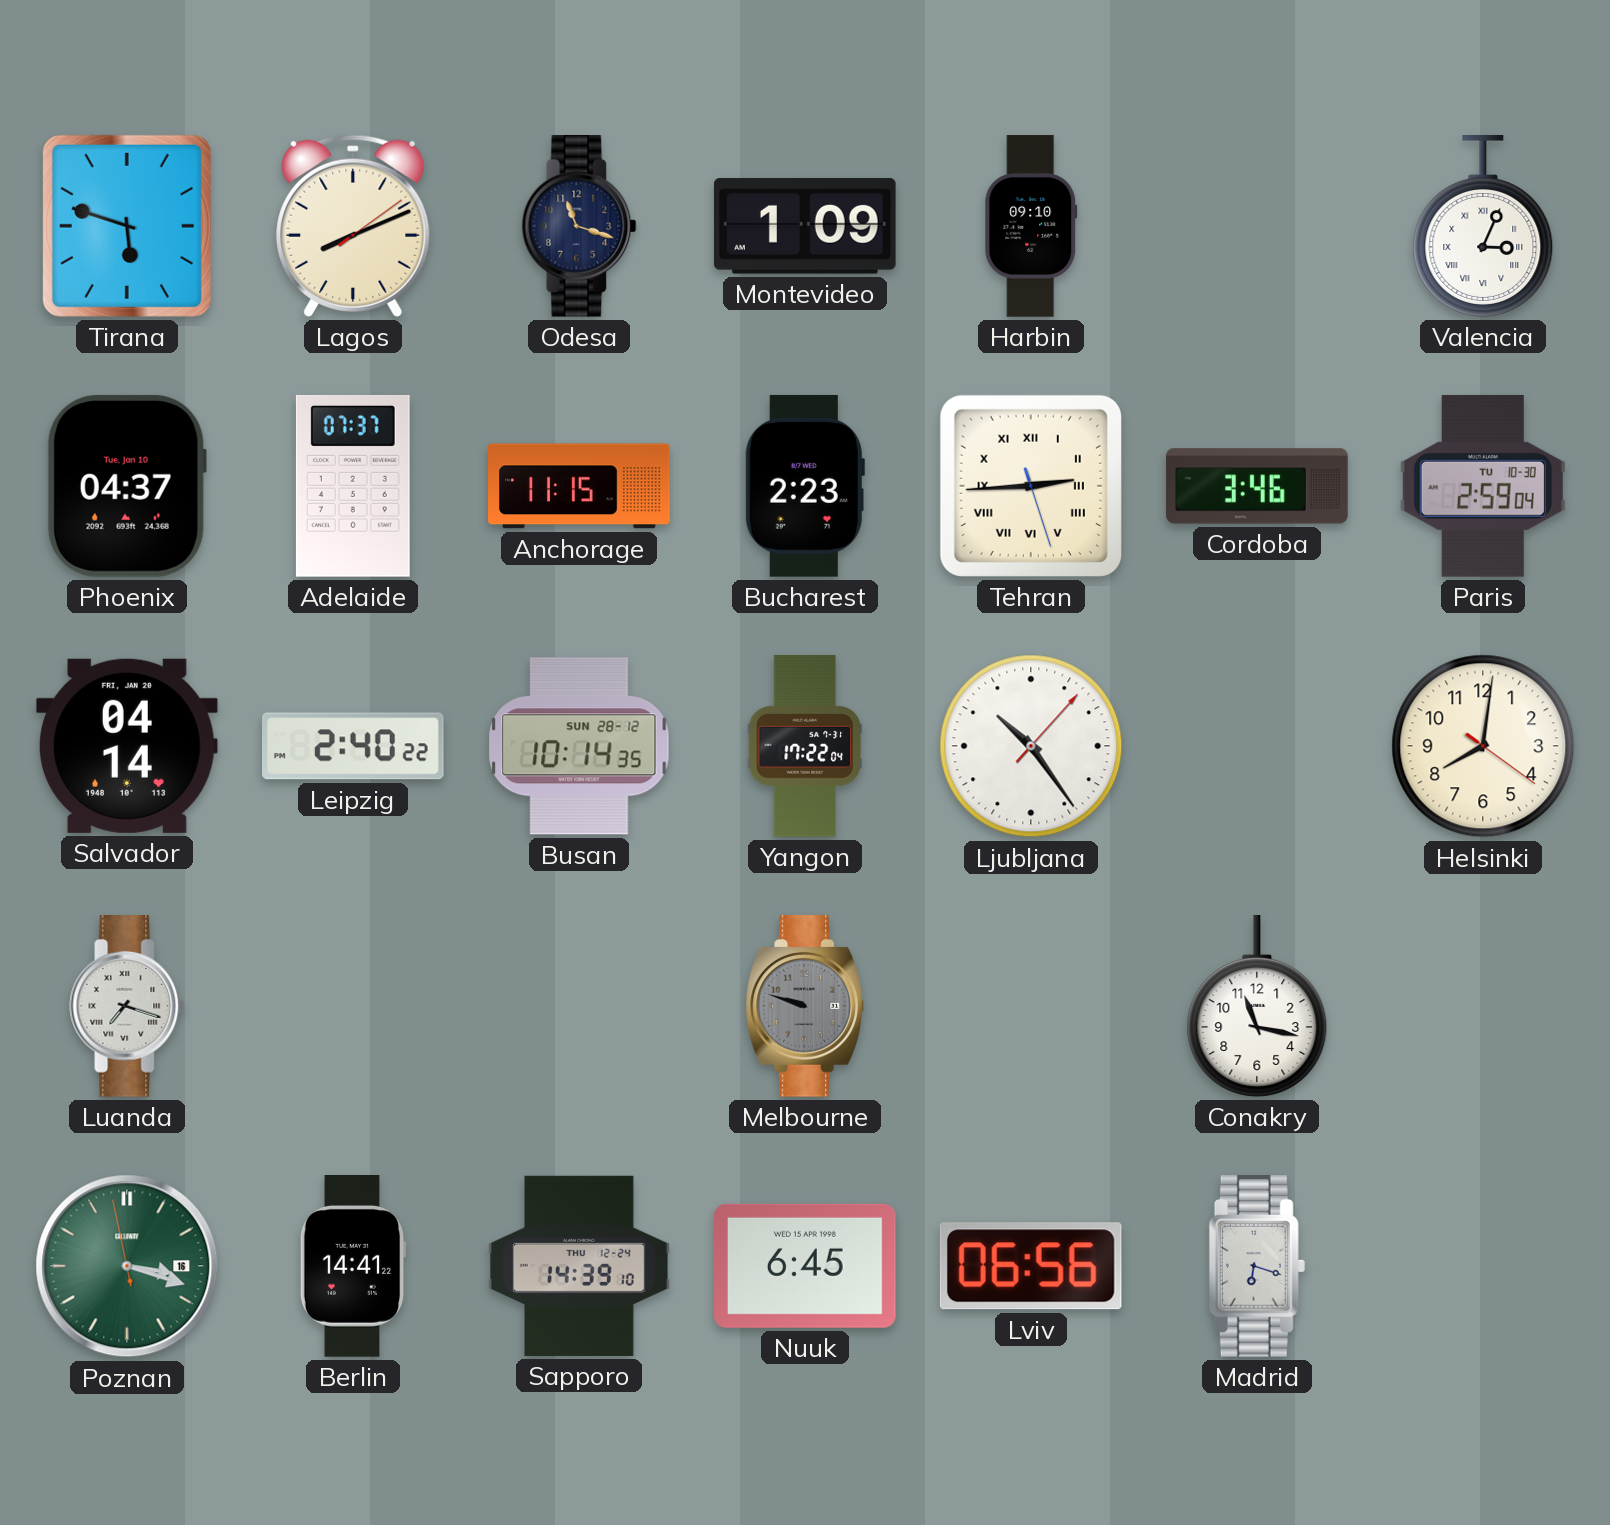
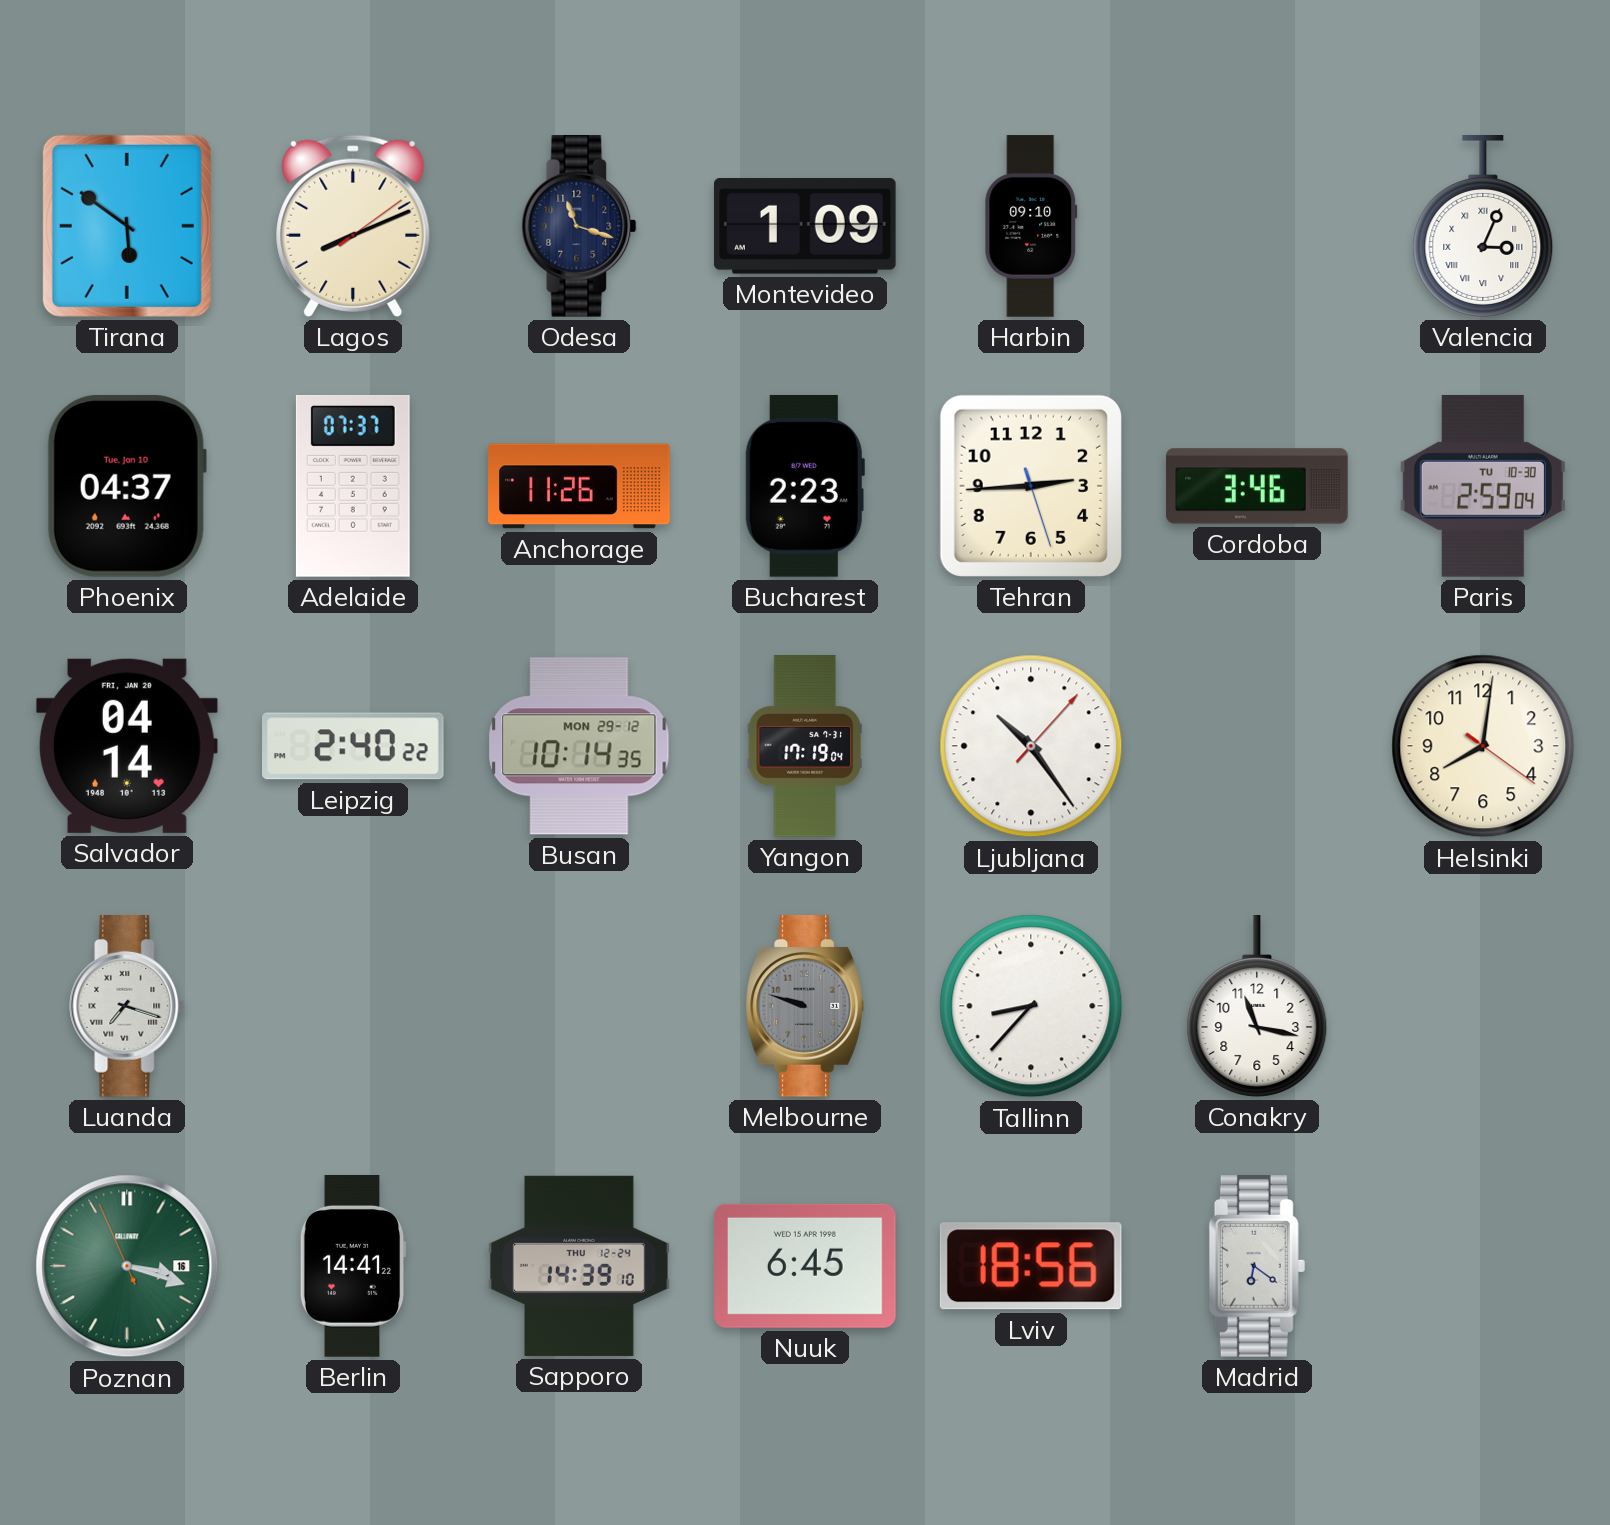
Tirana: 5:48 -> 5:51
Anchorage: 11:15 -> 11:26
Tehran numerals: Roman -> Arabic
Busan date: SUN 28-12 -> MON 29-12
Yangon: 17:22 -> 17:19
Tallinn: none -> 8:37
Poznan: 3:17:58 -> 3:17:56
Lviv: 06:56 -> 18:56
Madrid: 6:18 -> 6:21
